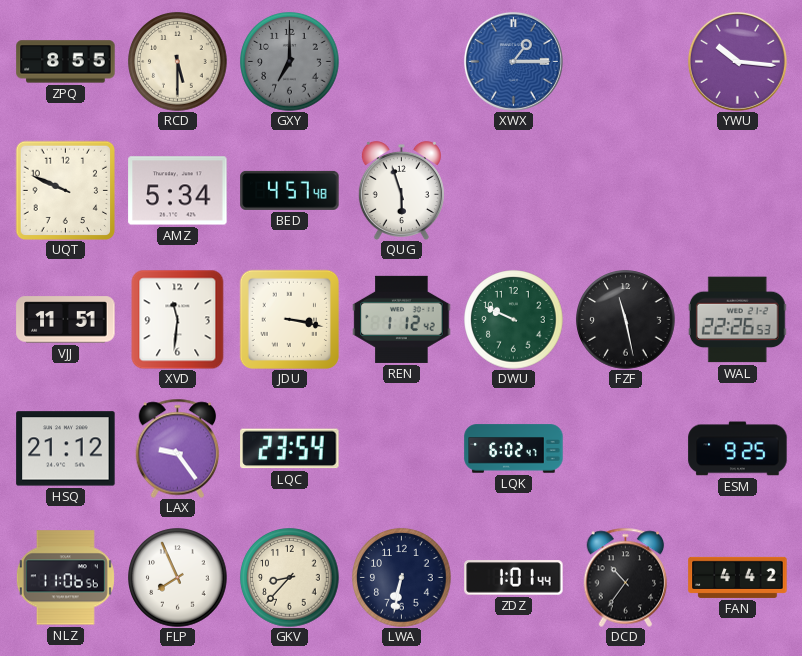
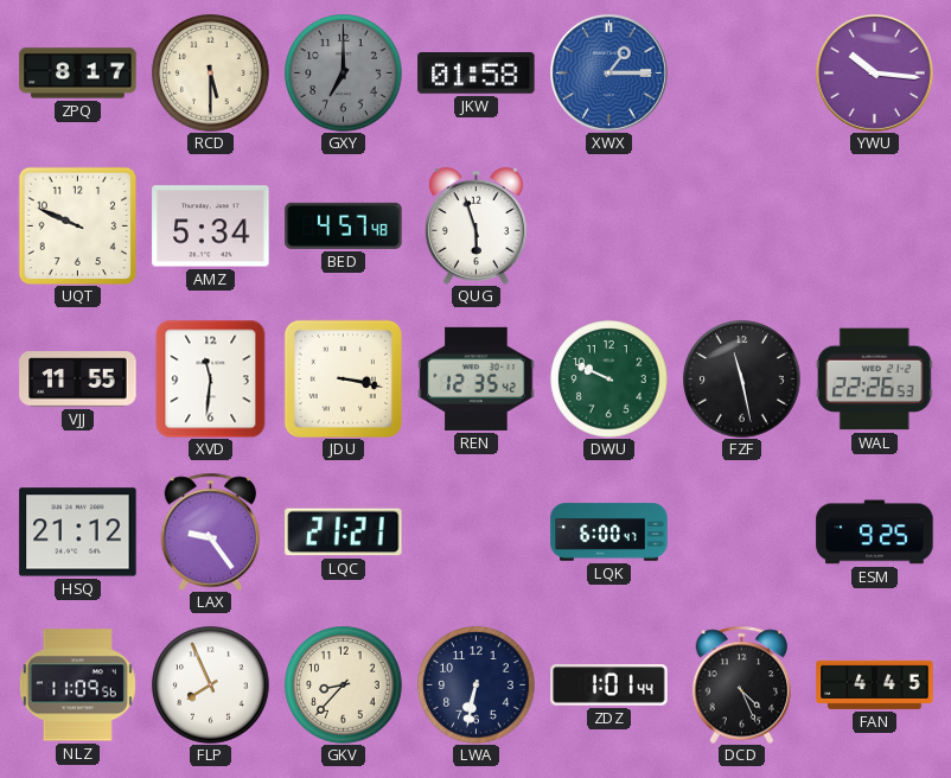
ZPQ: 8:55 -> 8:17
JKW: none -> 01:58
VJJ: 11:51 -> 11:55
REN: 1:12 -> 12:35
LQC: 23:54 -> 21:21
LQK: 6:02 -> 6:00
NLZ: 11:06 -> 11:09
DCD: 10:36 -> 4:26
FAN: 4:42 -> 4:45
